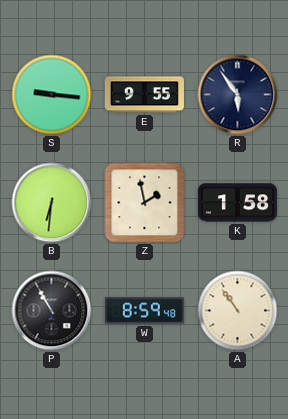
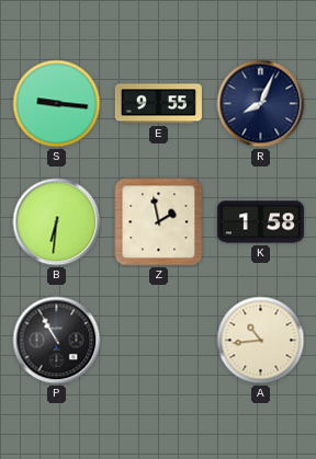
R: 5:54 -> 8:04
W: 8:59 -> none
A: 10:54 -> 10:44
